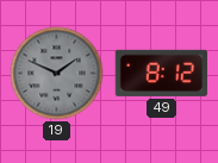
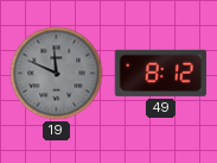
19: 1:49 -> 11:49
